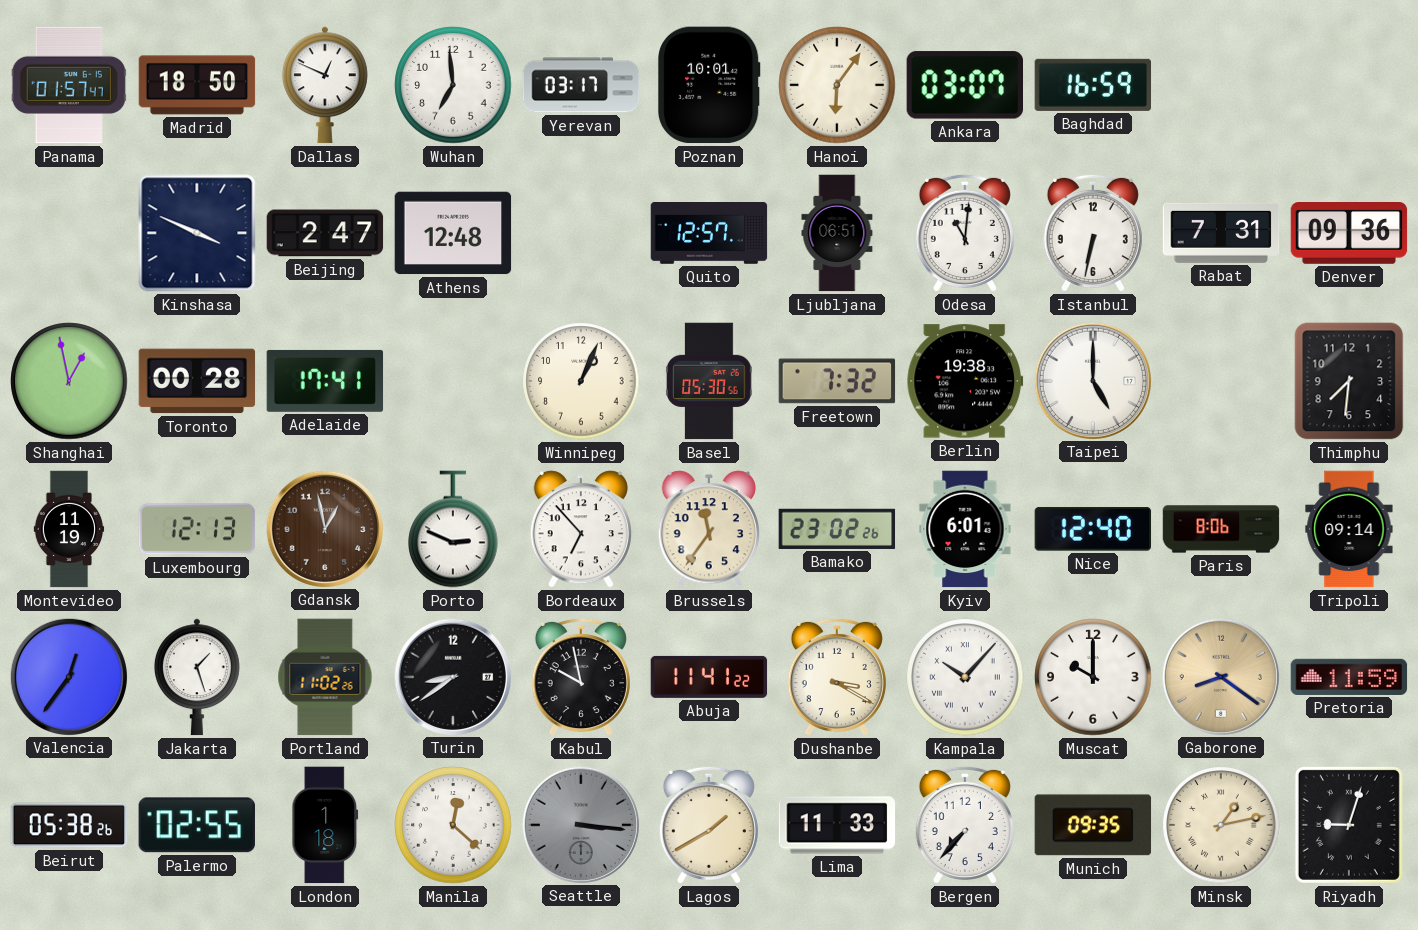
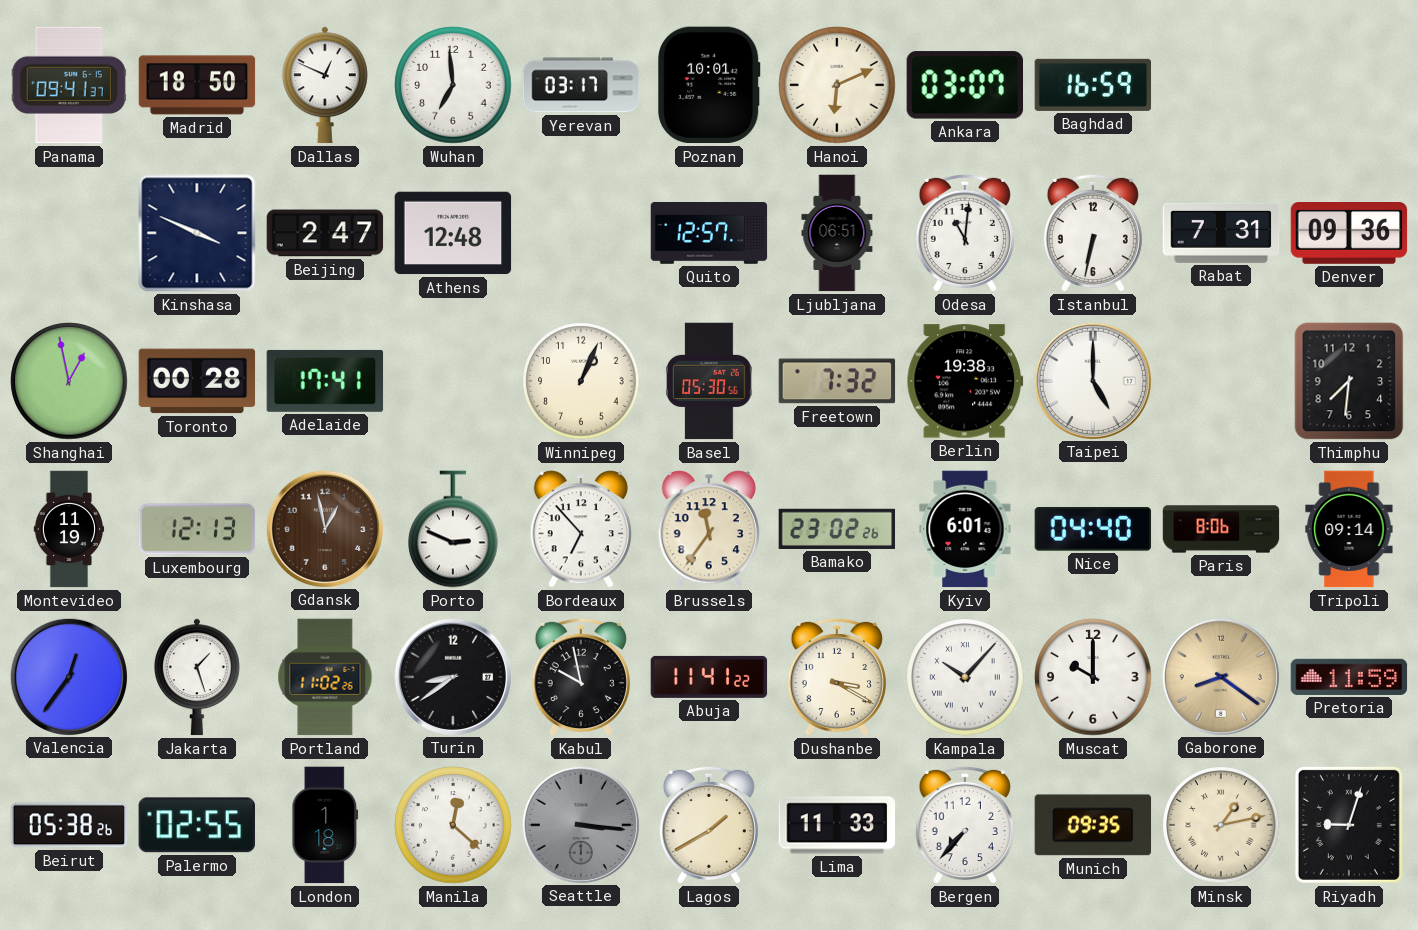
Panama: 01:57 -> 09:41
Hanoi: 6:06 -> 6:11
Nice: 12:40 -> 04:40
